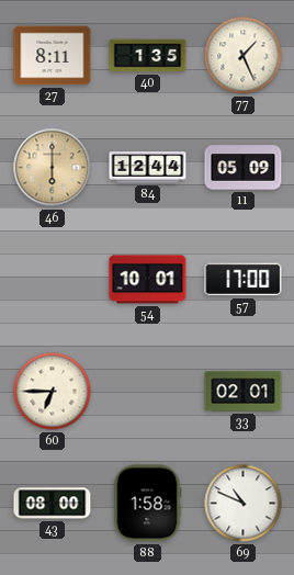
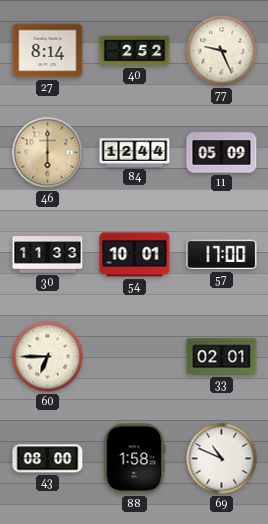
27: 8:11 -> 8:14
40: 1:35 -> 2:52
77: 1:26 -> 9:26
30: none -> 11:33
